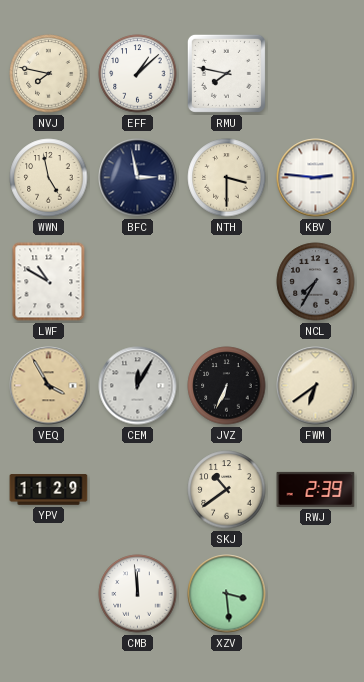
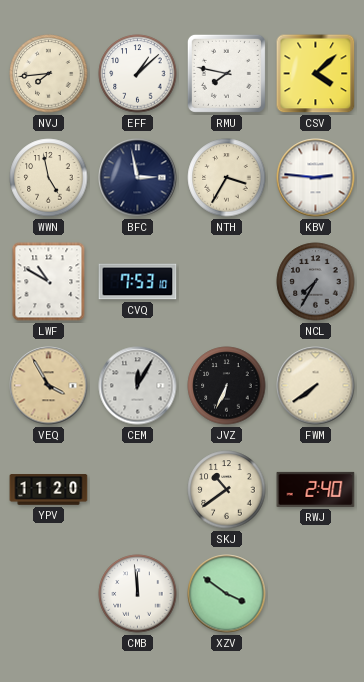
NVJ: 7:47 -> 7:44
CSV: none -> 4:08
NTH: 3:30 -> 3:35
CVQ: none -> 7:53
FWM: 6:39 -> 7:39
YPV: 11:29 -> 11:20
RWJ: 2:39 -> 2:40
XZV: 3:29 -> 3:51
